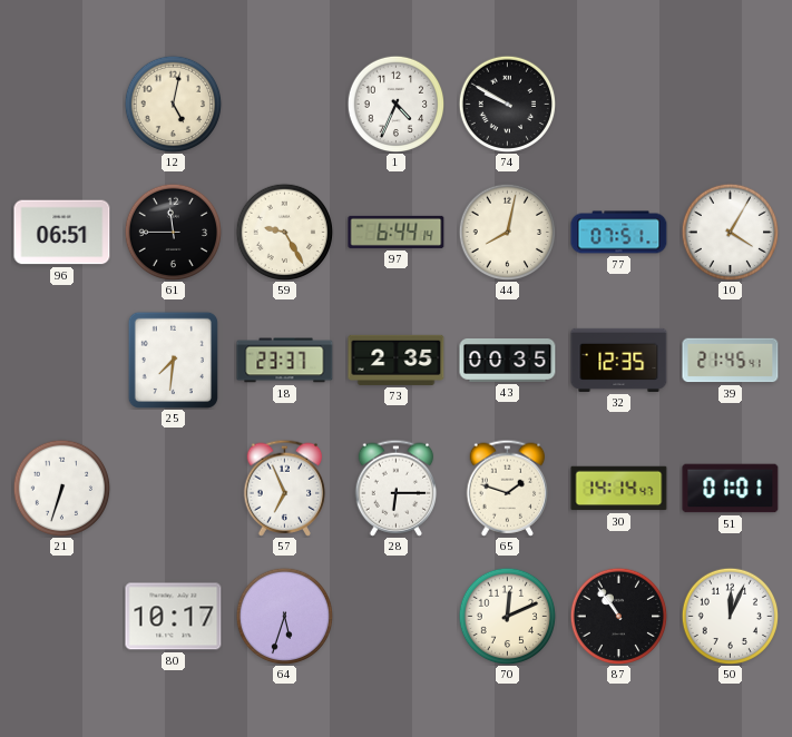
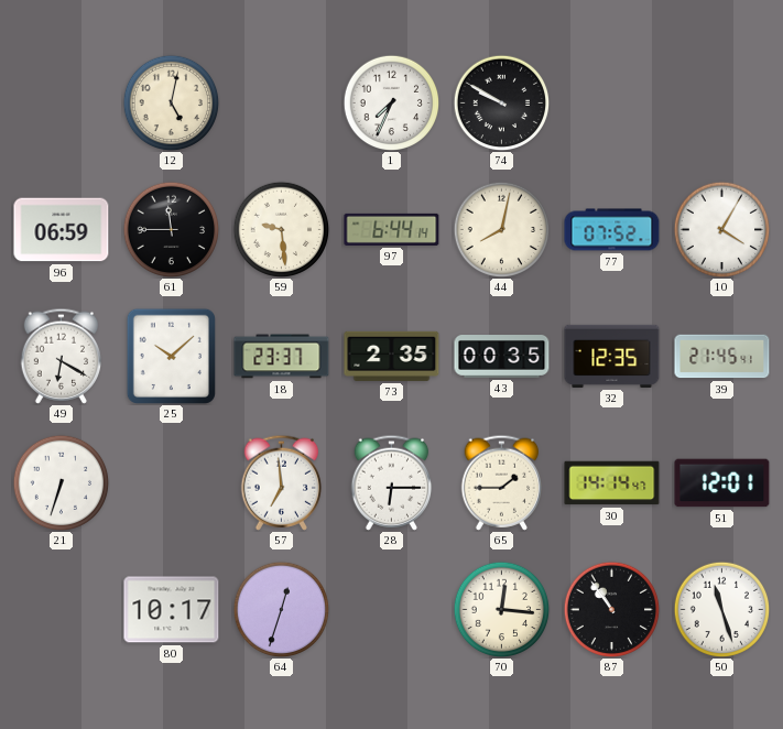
1: 4:34 -> 7:34
96: 06:51 -> 06:59
59: 9:25 -> 9:29
77: 07:51 -> 07:52
49: none -> 6:20
25: 7:31 -> 10:08
57: 6:56 -> 6:59
65: 1:48 -> 1:45
51: 01:01 -> 12:01
64: 5:33 -> 12:33
70: 12:11 -> 12:16
50: 12:04 -> 11:27
